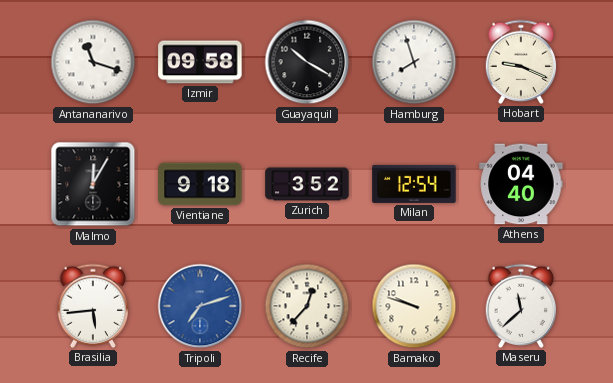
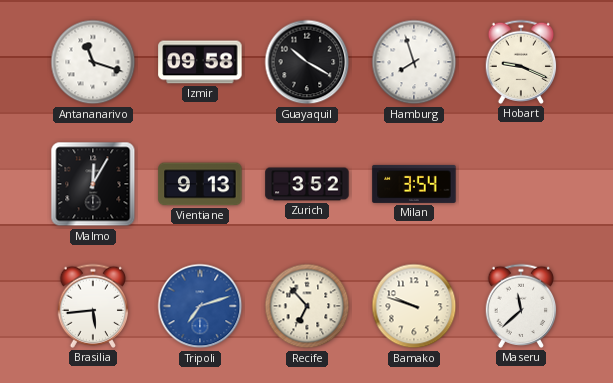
Vientiane: 9:18 -> 9:13
Milan: 12:54 -> 3:54
Athens: 04:40 -> none
Recife: 12:37 -> 6:53
